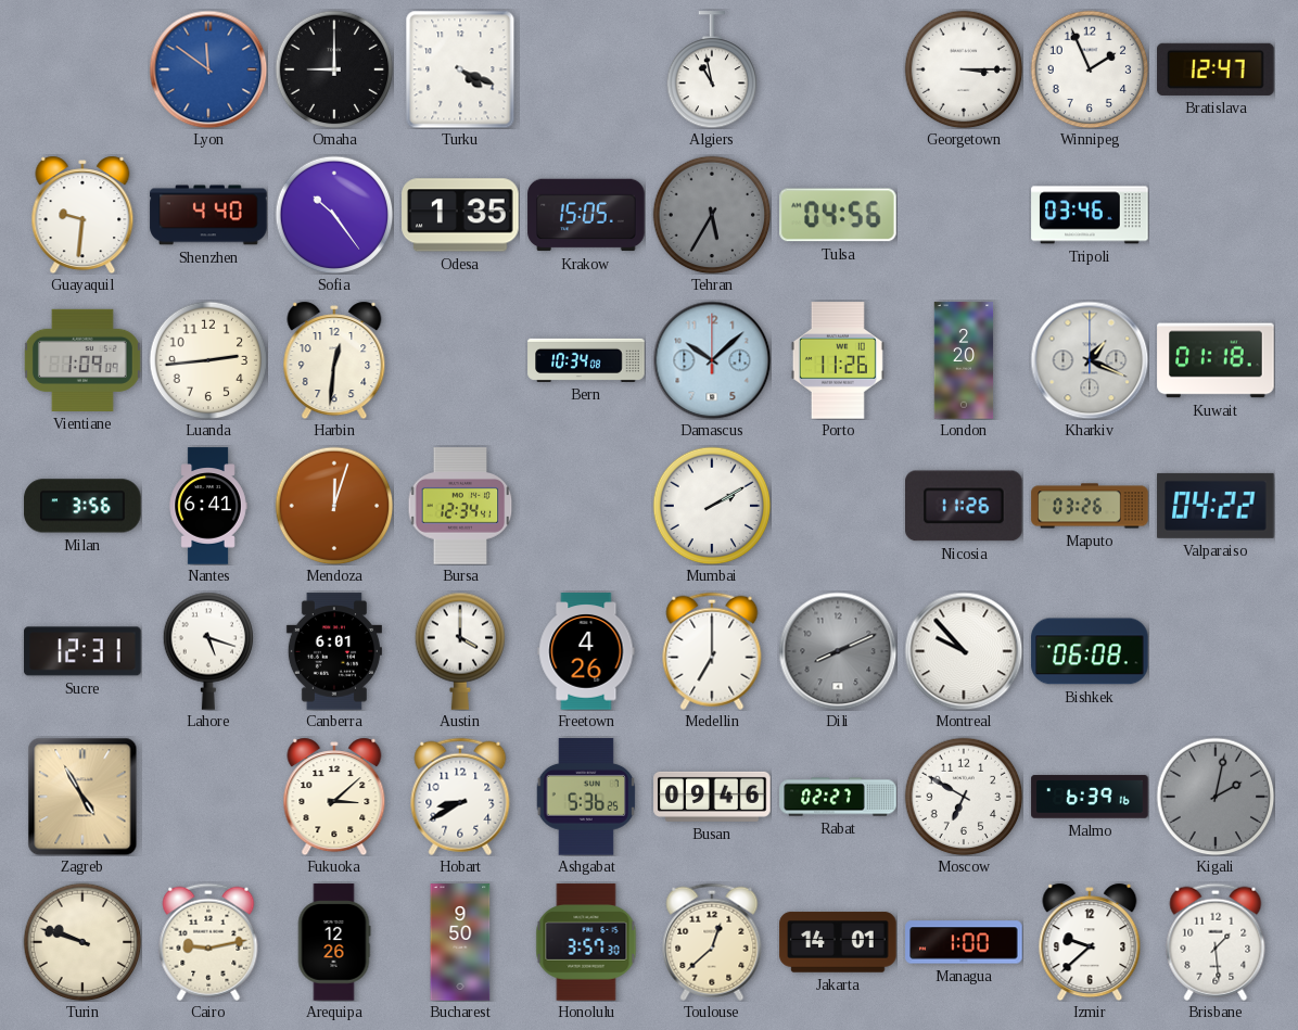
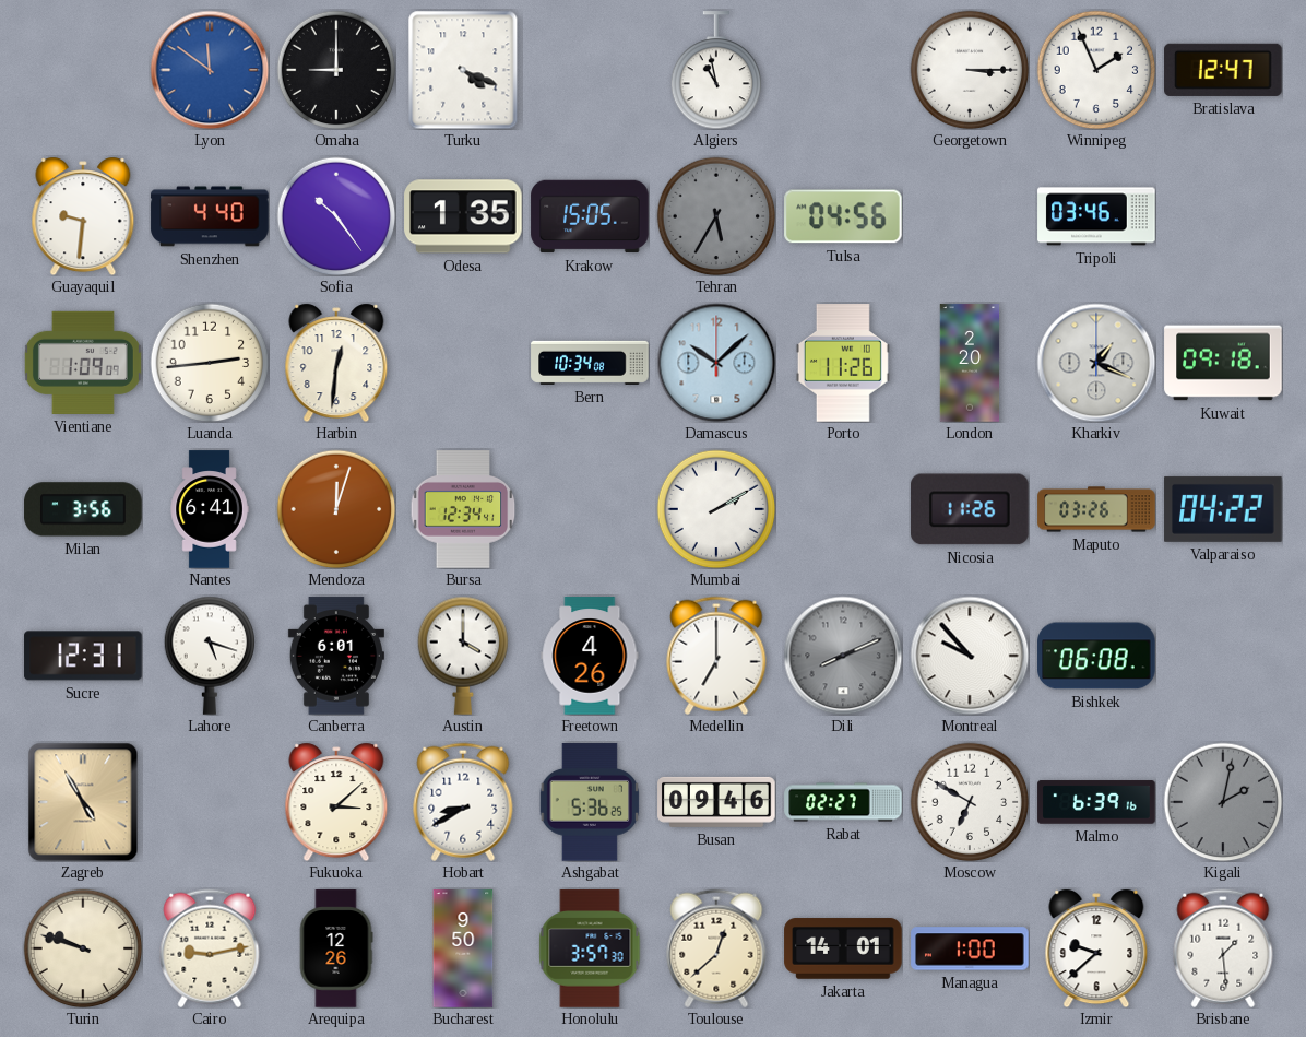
Kuwait: 01:18 -> 09:18
